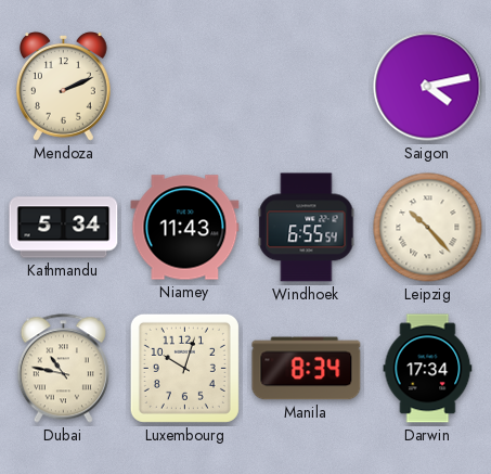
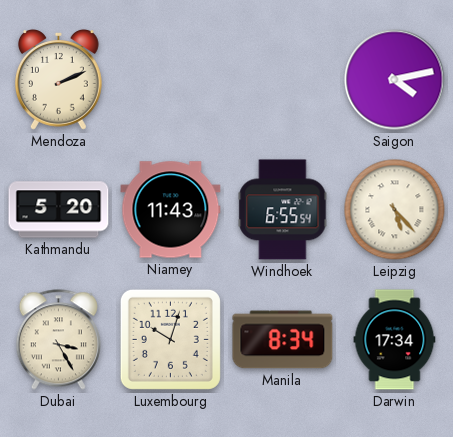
Kathmandu: 5:34 -> 5:20
Leipzig: 10:23 -> 5:23
Dubai: 10:47 -> 3:25
